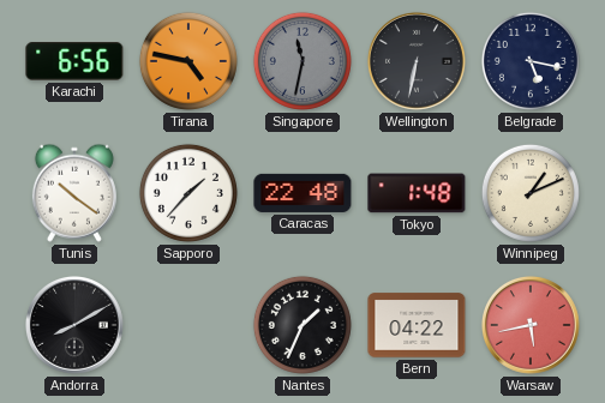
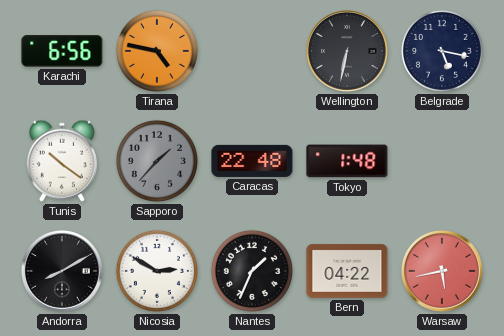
Singapore: 11:32 -> none
Sapporo dial: white -> grey
Winnipeg: 1:11 -> none
Nicosia: none -> 2:50
